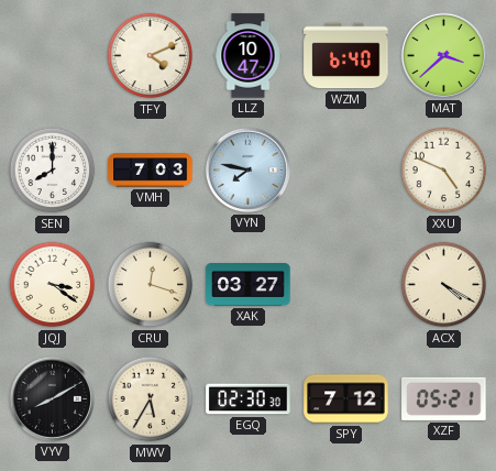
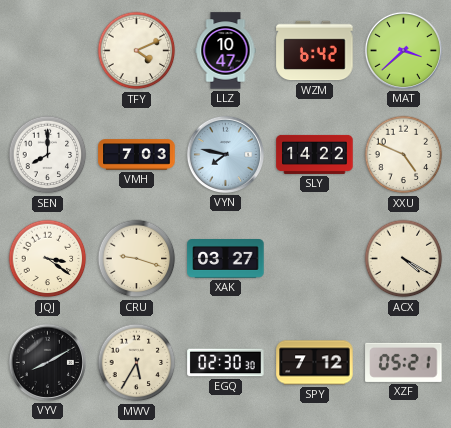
WZM: 6:40 -> 6:42
SLY: none -> 14:22
CRU: 12:18 -> 9:18
